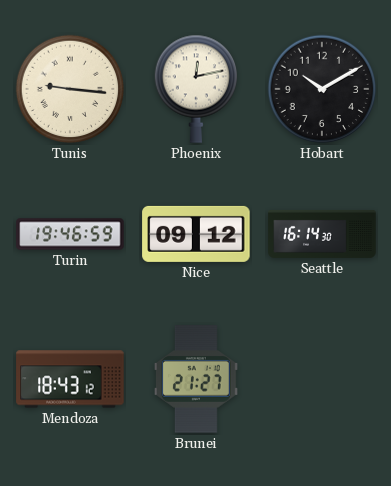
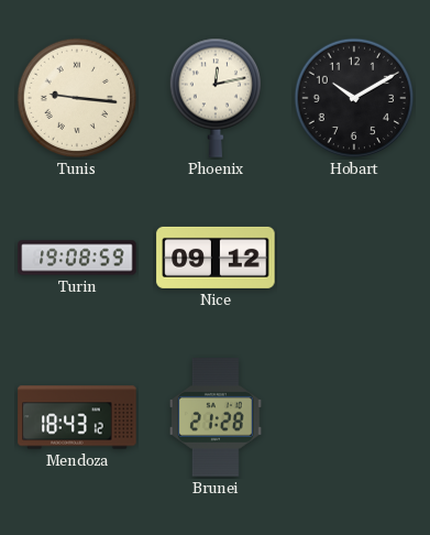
Turin: 19:46 -> 19:08
Seattle: 16:14 -> none
Brunei: 21:27 -> 21:28
